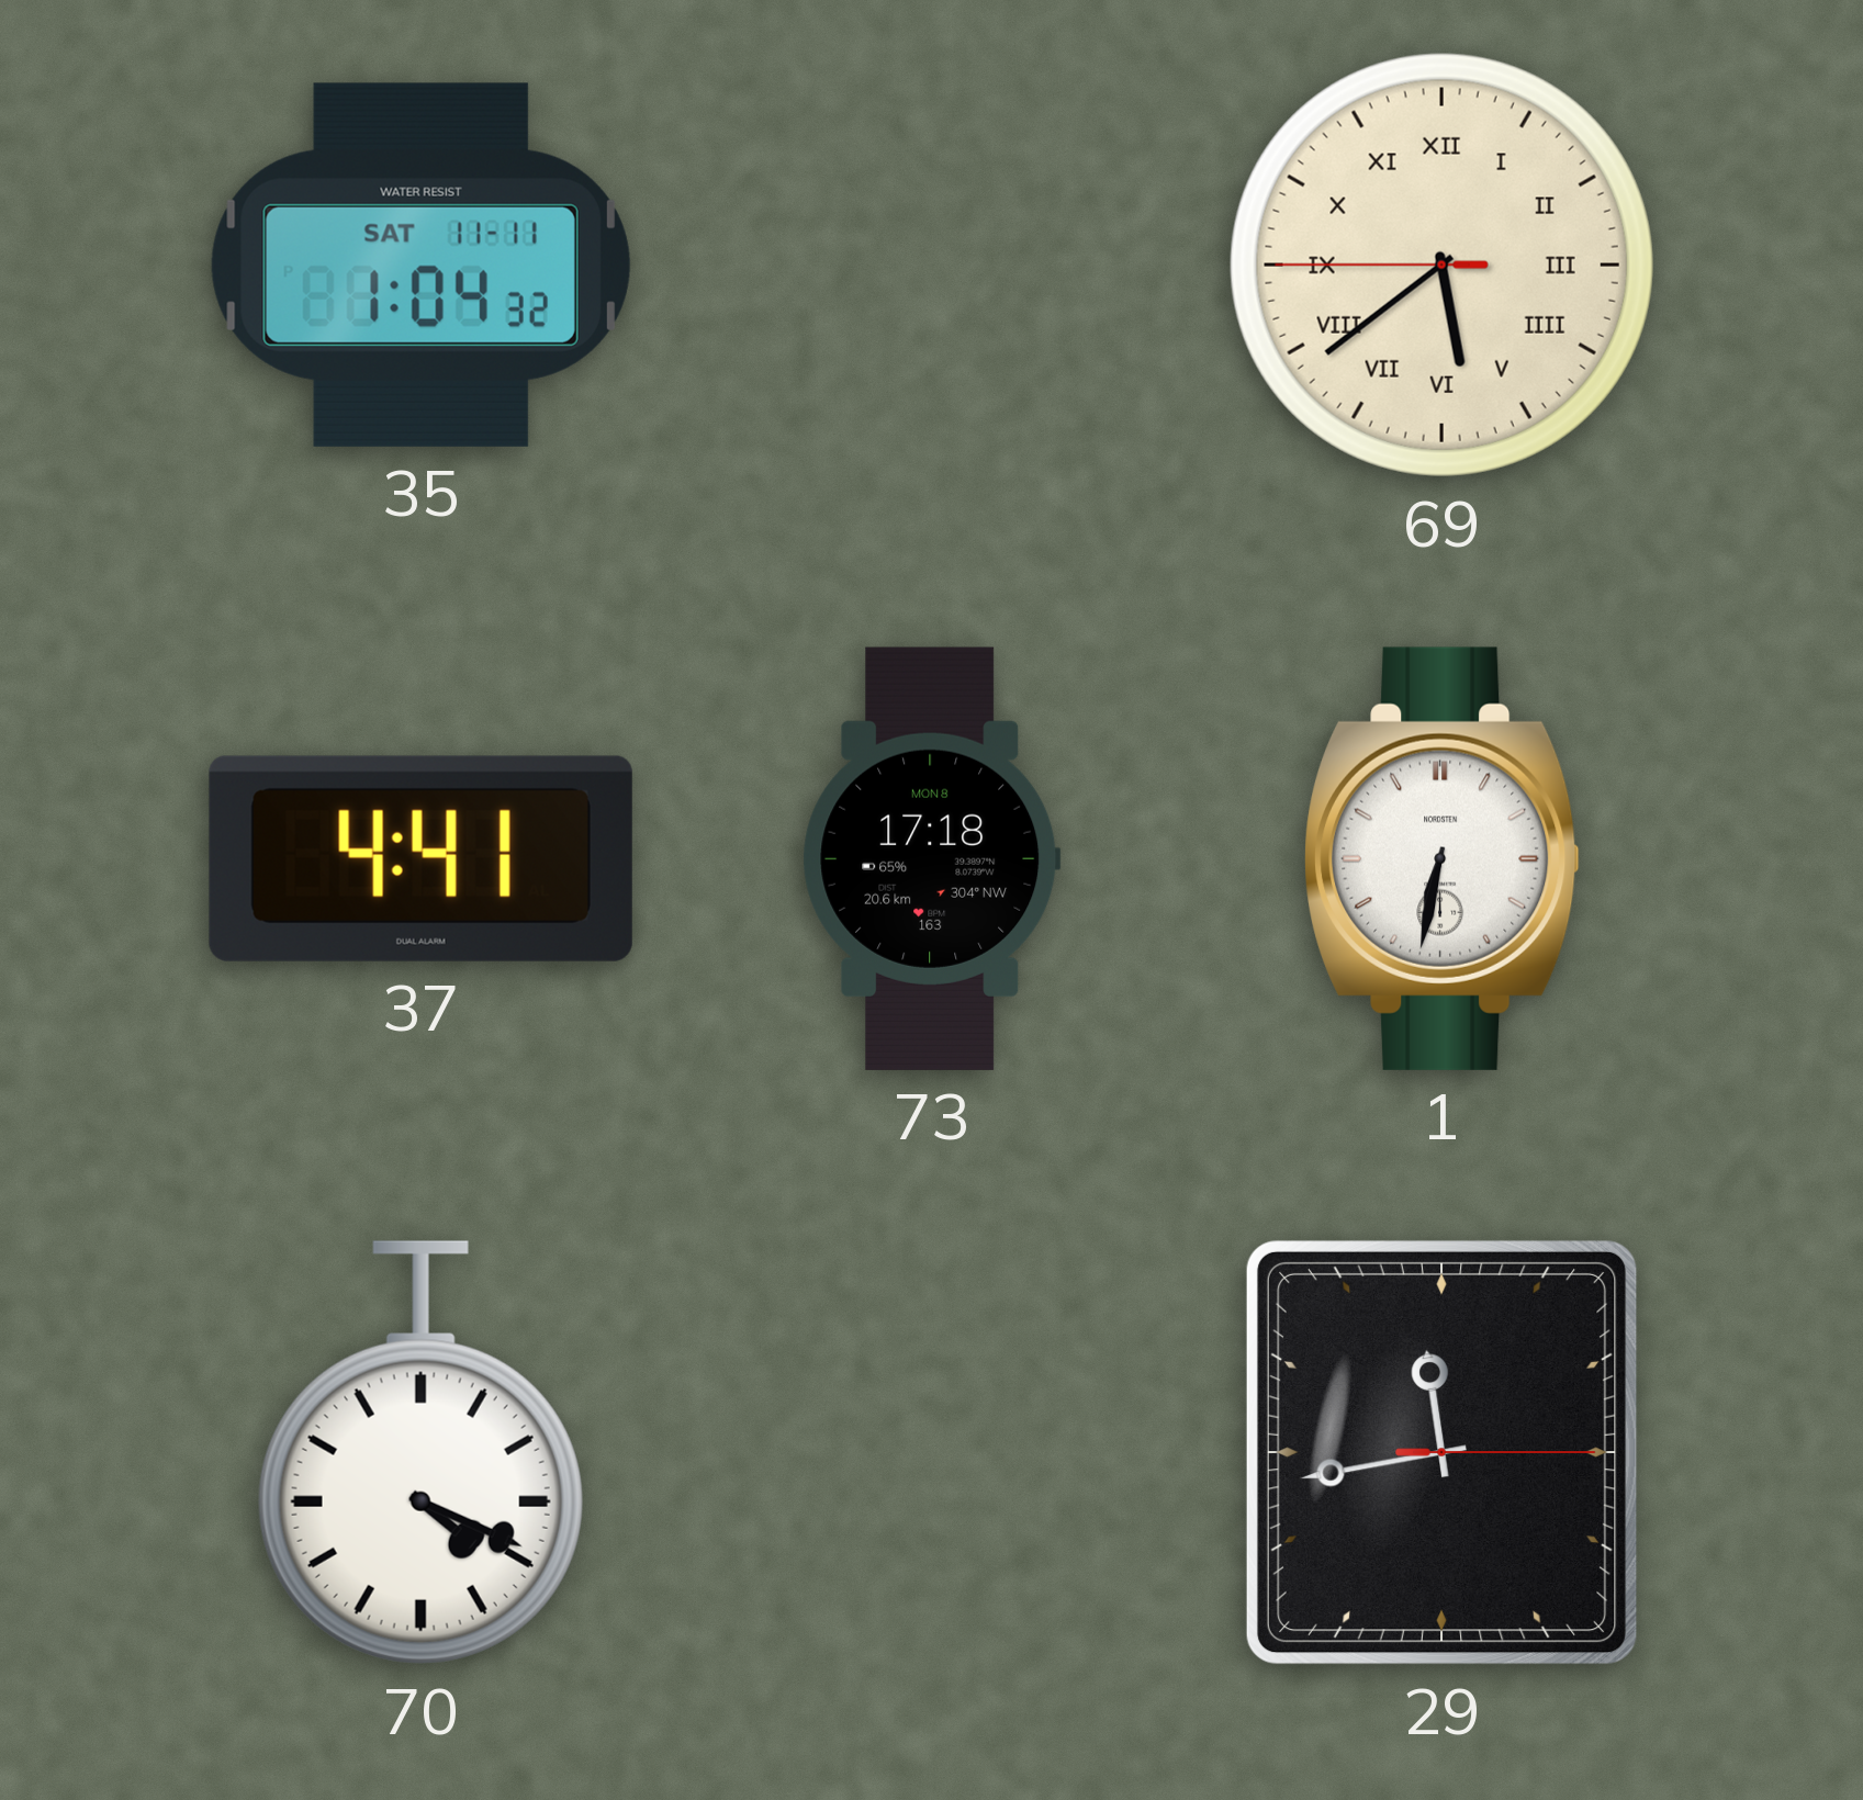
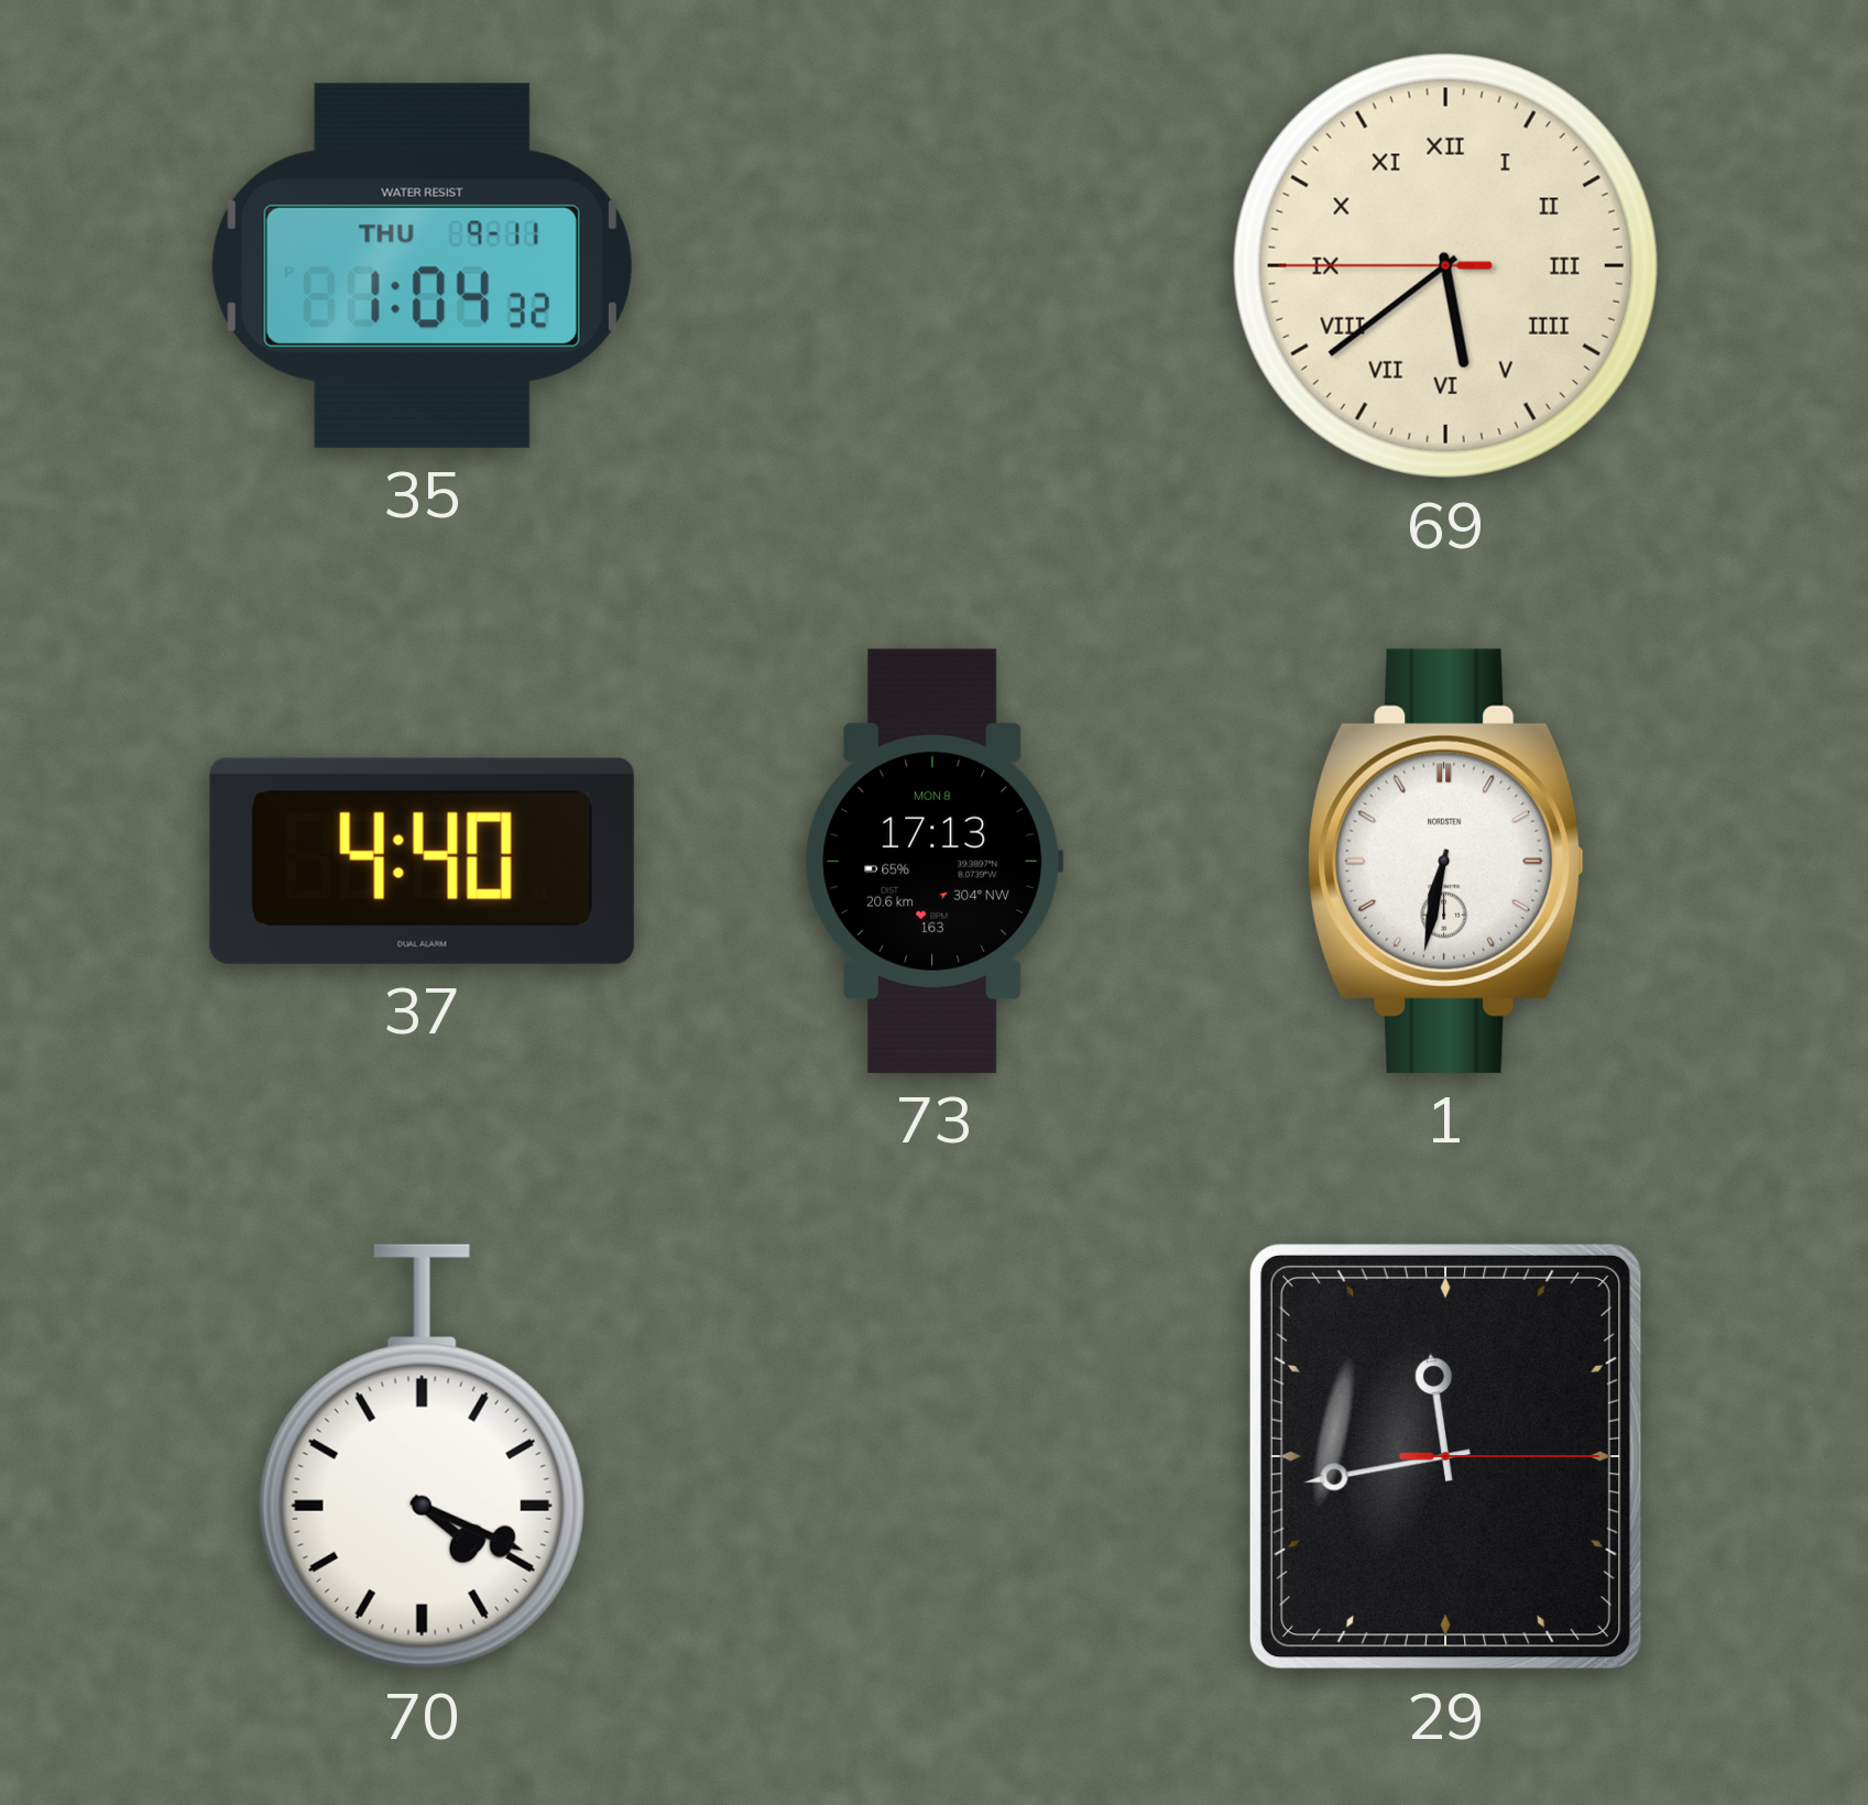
35 date: SAT 11-11 -> THU 9-11
37: 4:41 -> 4:40
73: 17:18 -> 17:13
